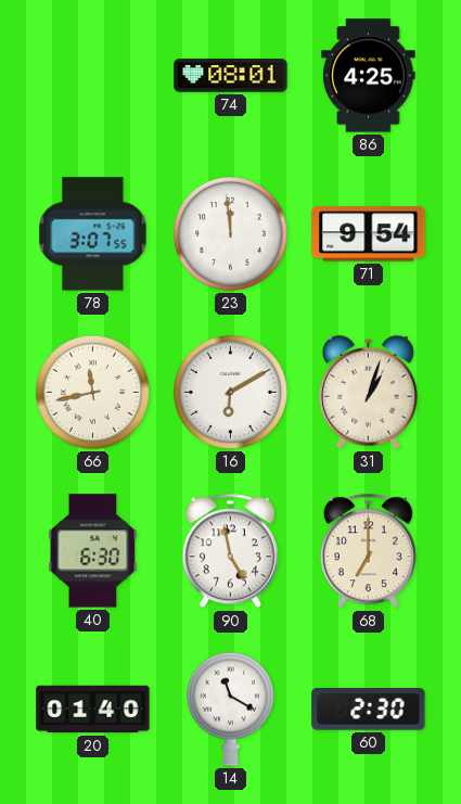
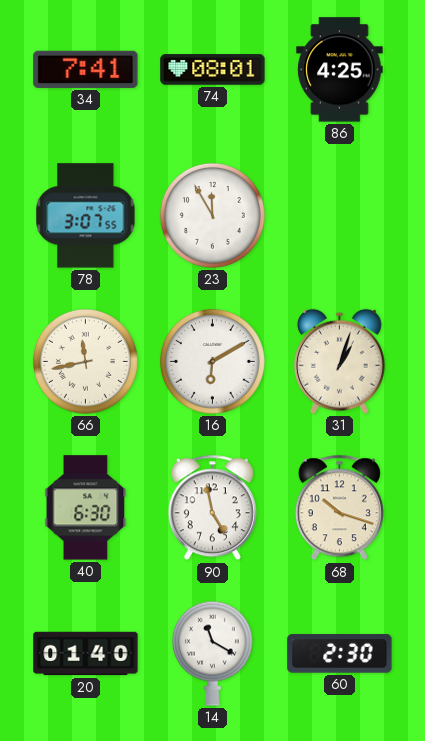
34: none -> 7:41
23: 11:59 -> 11:55
71: 9:54 -> none
68: 7:00 -> 10:18
